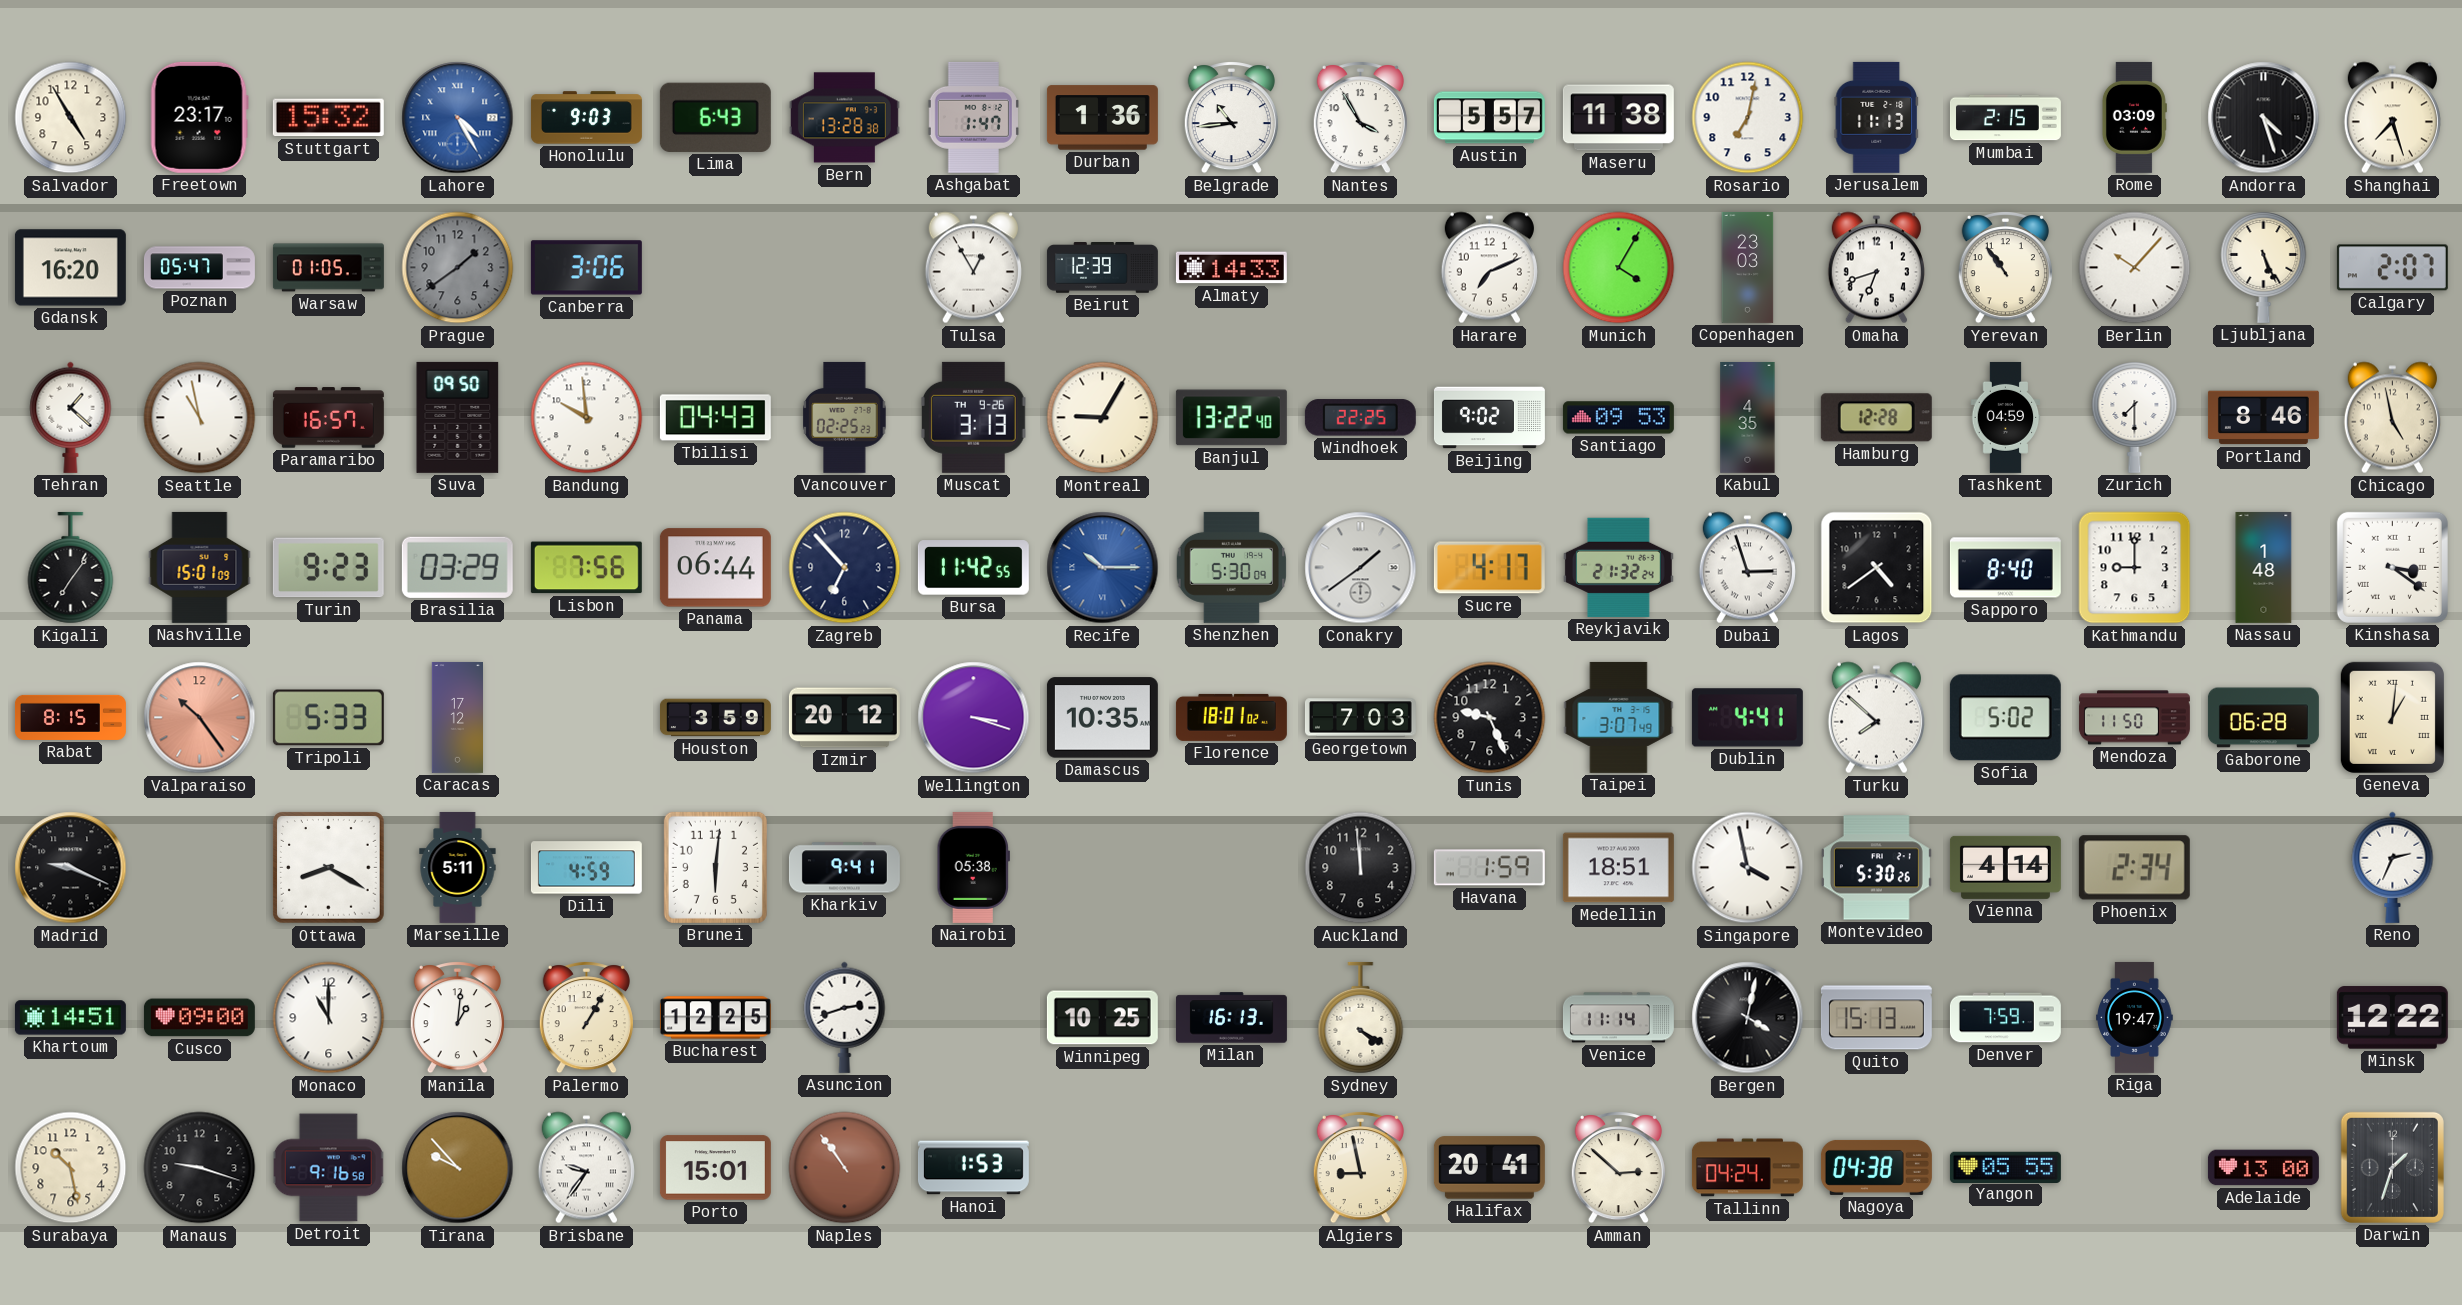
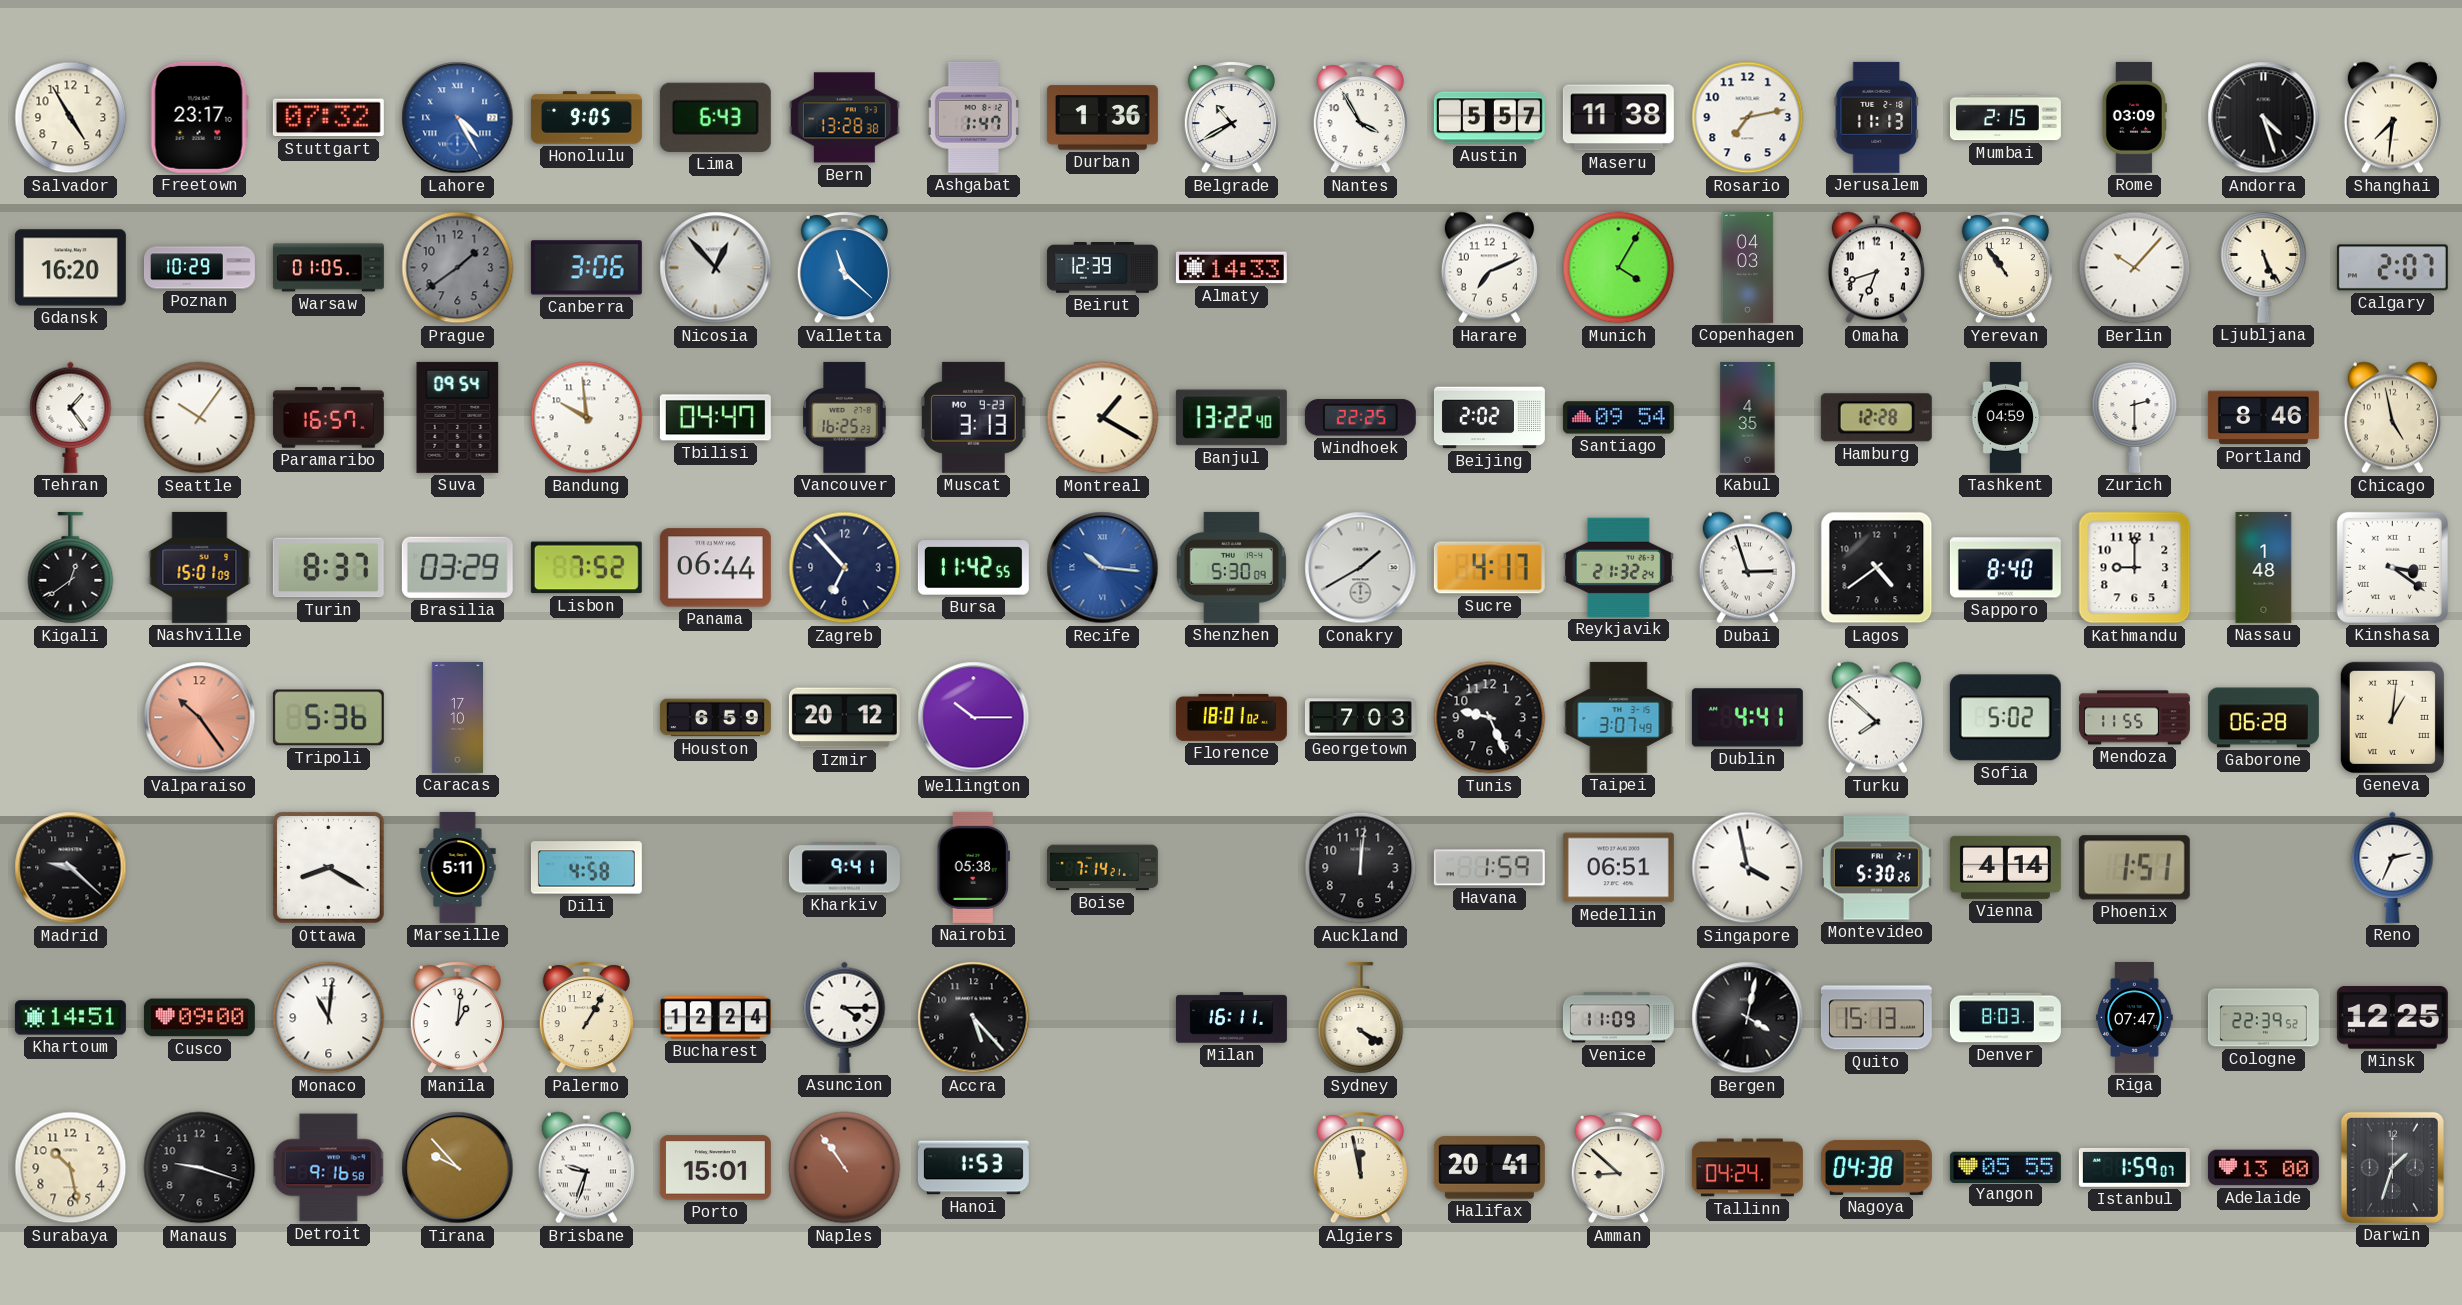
Stuttgart: 15:32 -> 07:32
Honolulu: 9:03 -> 9:05
Belgrade: 10:44 -> 10:40
Rosario: 7:02 -> 7:13
Shanghai: 7:27 -> 7:31
Poznan: 05:47 -> 10:29
Nicosia: none -> 12:53
Valletta: none -> 11:22
Tulsa: 12:55 -> none
Copenhagen: 23:03 -> 04:03
Tehran: 1:22 -> 1:24
Seattle: 10:58 -> 10:06
Suva: 09:50 -> 09:54
Tbilisi: 04:43 -> 04:47
Vancouver: 02:25 -> 16:25
Muscat date: TH 9-26 -> MO 9-23
Montreal: 9:05 -> 1:20
Beijing: 9:02 -> 2:02
Santiago: 09:53 -> 09:54
Zurich: 7:30 -> 2:30
Kigali: 7:06 -> 12:39
Turin: 9:23 -> 8:37
Lisbon: 7:56 -> 7:52
Recife: 10:15 -> 10:16
Conakry: 1:39 -> 1:40
Rabat: 8:15 -> none
Tripoli: 5:33 -> 5:36
Caracas: 17:12 -> 17:10
Houston: 3:59 -> 6:59
Wellington: 3:18 -> 10:15
Damascus: 10:35 -> none
Mendoza: 11:50 -> 11:55
Madrid: 9:19 -> 9:22
Dili: 4:59 -> 4:58
Brunei: 6:01 -> none
Boise: none -> 7:14
Auckland: 11:59 -> 12:01
Medellin: 18:51 -> 06:51
Phoenix: 2:34 -> 1:51
Monaco: 11:00 -> 11:01
Bucharest: 12:25 -> 12:24
Asuncion: 2:42 -> 4:15
Accra: none -> 5:23
Winnipeg: 10:25 -> none
Milan: 16:13 -> 16:11
Venice: 11:14 -> 11:09
Denver: 7:59 -> 8:03
Riga: 19:47 -> 07:47
Cologne: none -> 22:39
Minsk: 12:22 -> 12:25
Brisbane: 9:36 -> 9:33
Algiers: 8:58 -> 11:58
Amman: 2:52 -> 8:52
Istanbul: none -> 1:59
